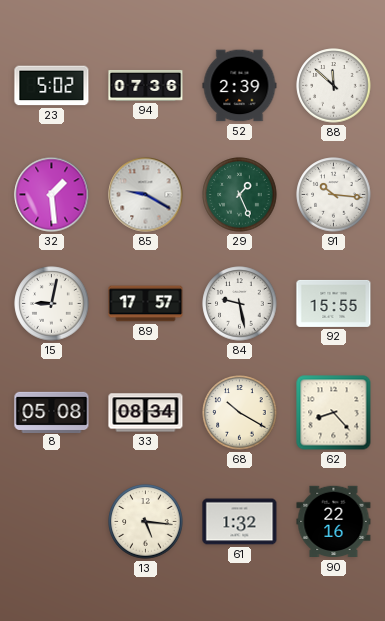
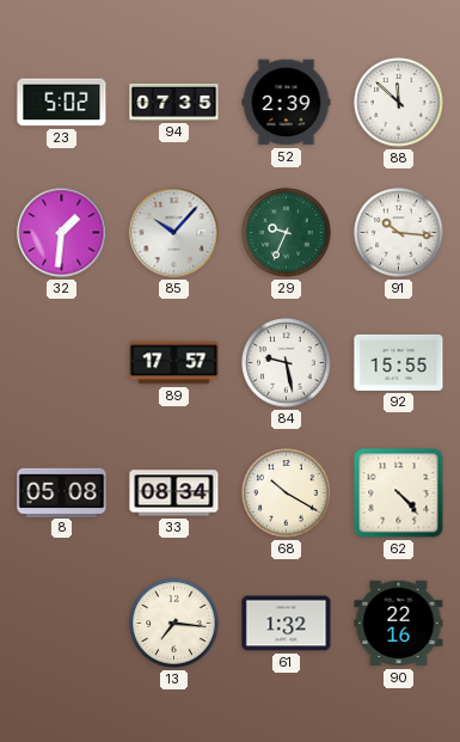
94: 07:36 -> 07:35
32: 1:29 -> 1:31
85: 9:20 -> 10:07
29: 1:26 -> 9:34
15: 9:02 -> none
62: 8:23 -> 4:23
13: 5:16 -> 7:16
